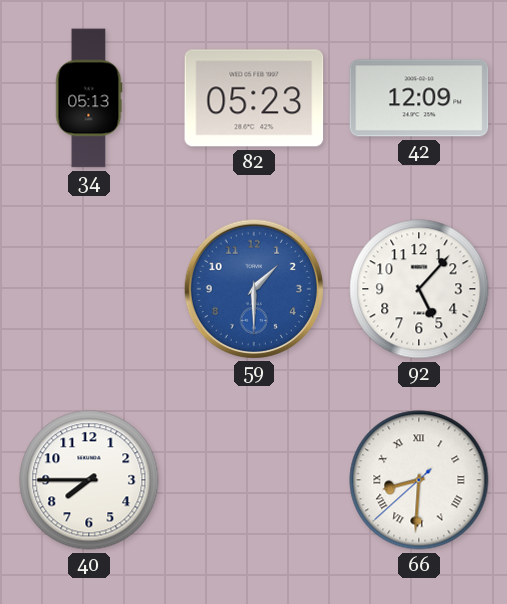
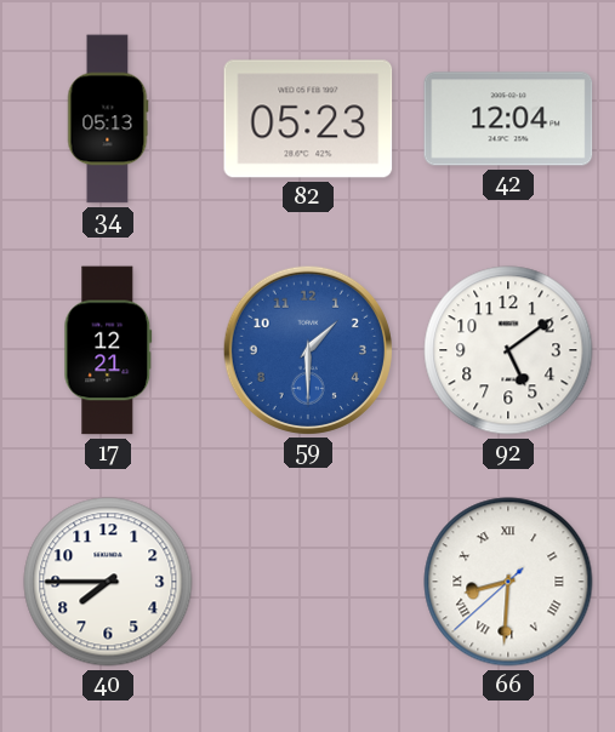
42: 12:09 -> 12:04
17: none -> 12:21
92: 5:07 -> 5:09
